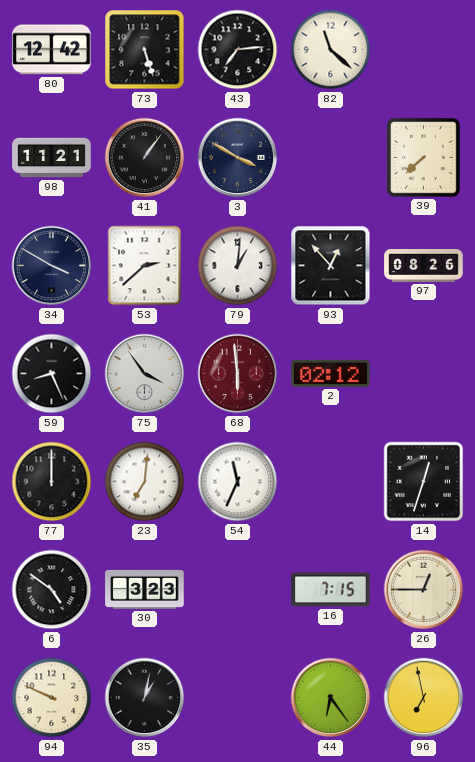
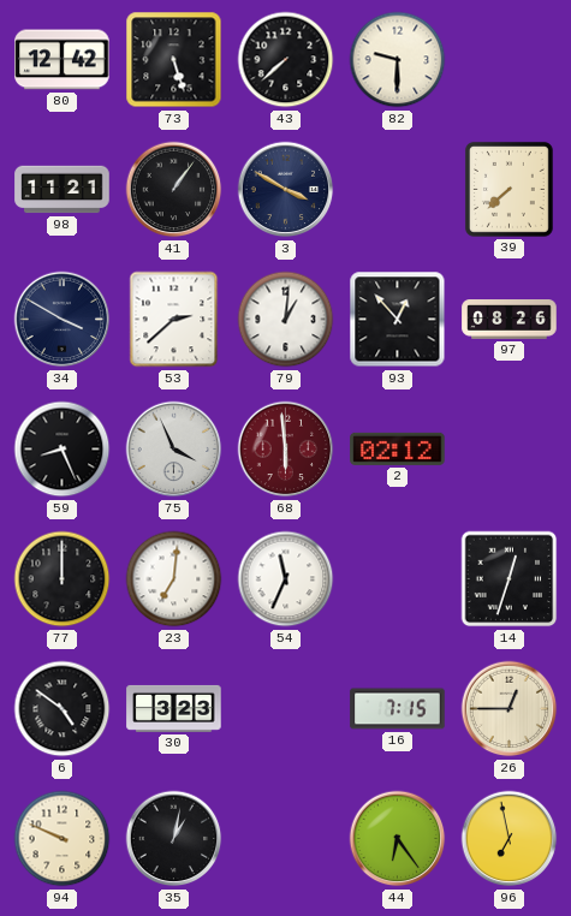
43: 7:14 -> 7:38
82: 11:22 -> 9:30
75: 3:54 -> 3:56
